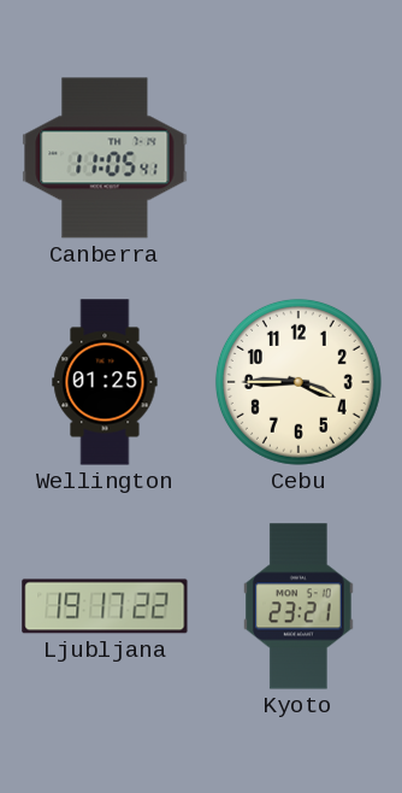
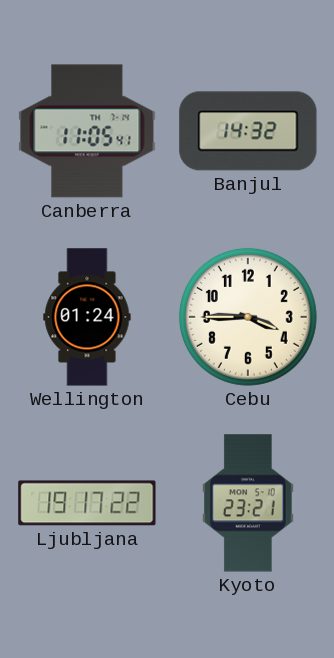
Banjul: none -> 14:32
Wellington: 01:25 -> 01:24
